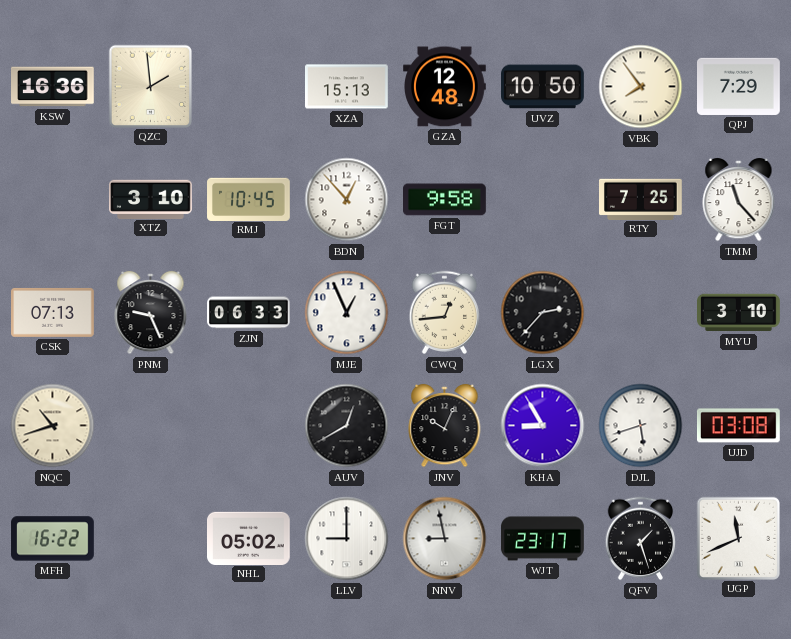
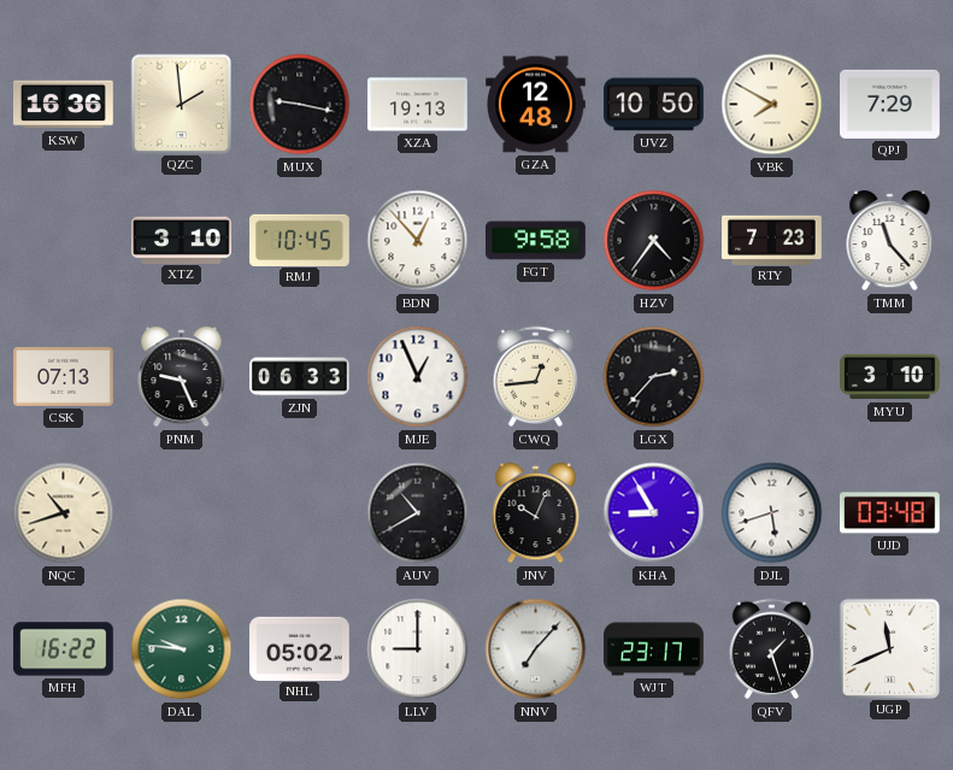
MUX: none -> 9:17
XZA: 15:13 -> 19:13
VBK: 7:54 -> 7:50
HZV: none -> 4:36
RTY: 7:25 -> 7:23
AUV: 12:40 -> 10:40
UJD: 03:08 -> 03:48
DAL: none -> 9:46
NNV: 8:58 -> 7:07
